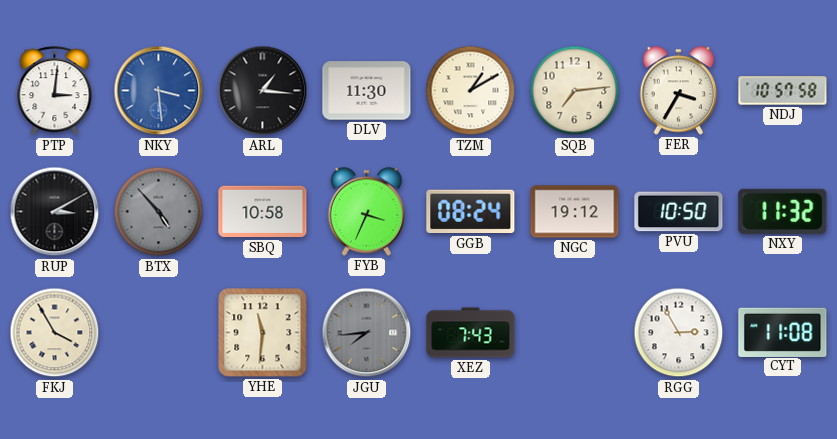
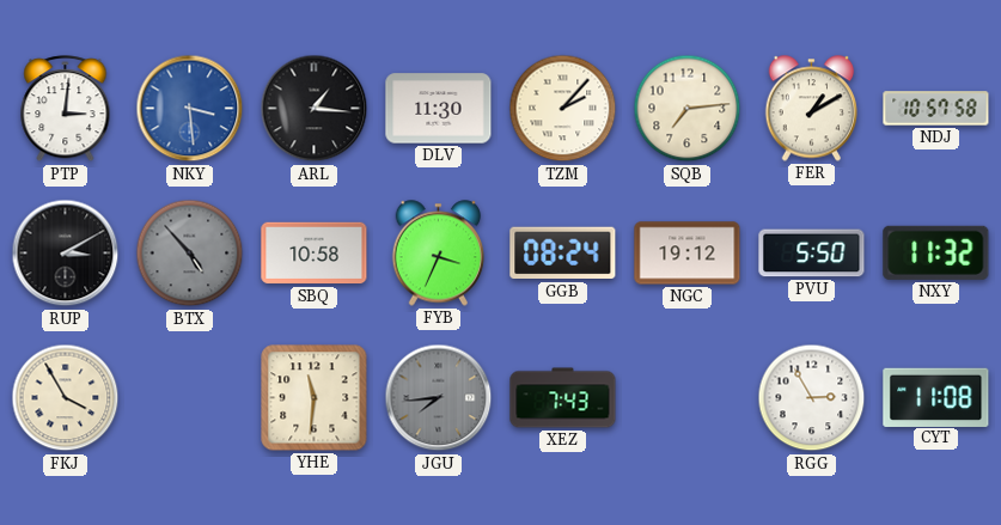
TZM: 1:10 -> 2:07
FER: 3:35 -> 1:10
PVU: 10:50 -> 5:50
